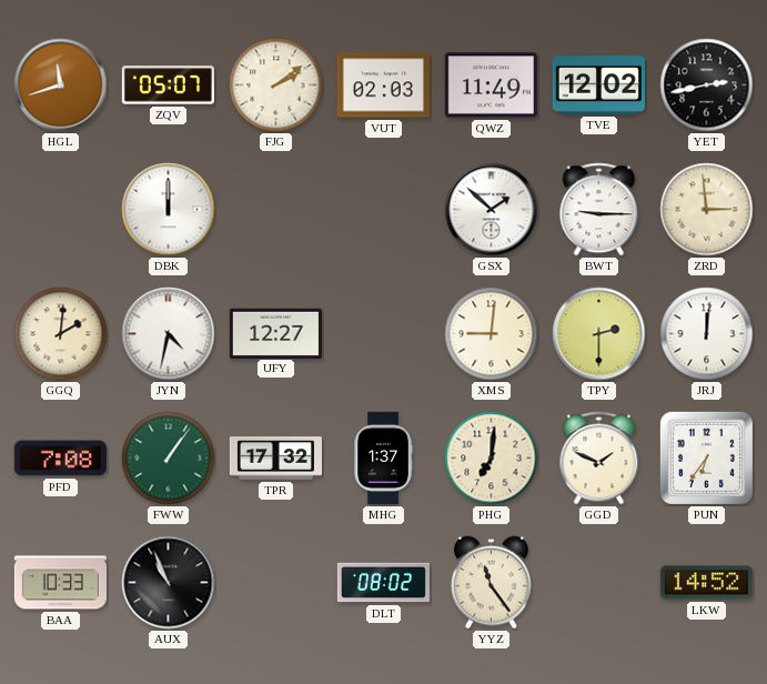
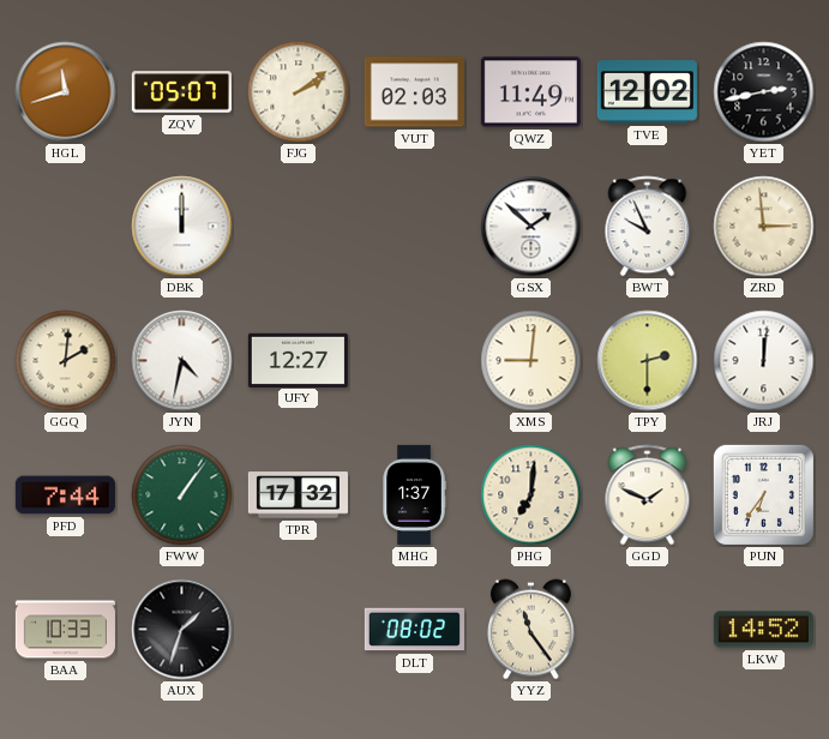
BWT: 9:15 -> 9:56
PFD: 7:08 -> 7:44
AUX: 10:56 -> 1:33
